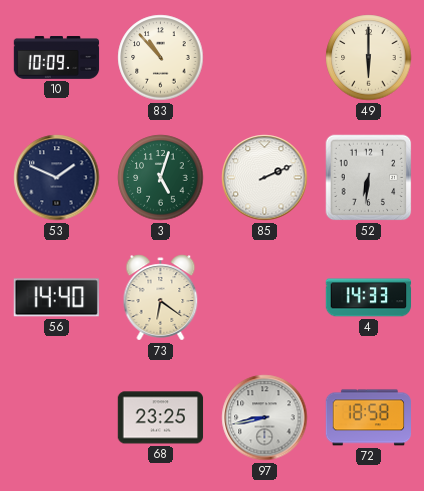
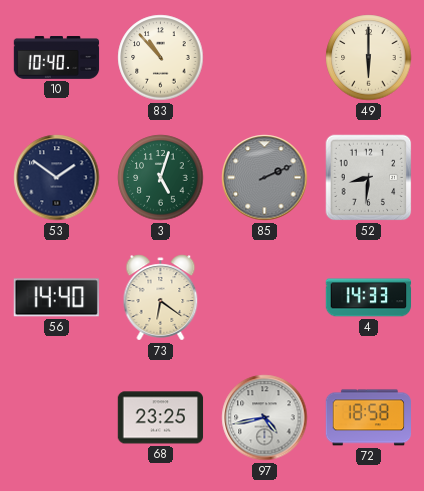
10: 10:09 -> 10:40
53: 1:49 -> 1:51
85 dial: white -> grey
52: 6:31 -> 8:31
97: 8:43 -> 4:43
